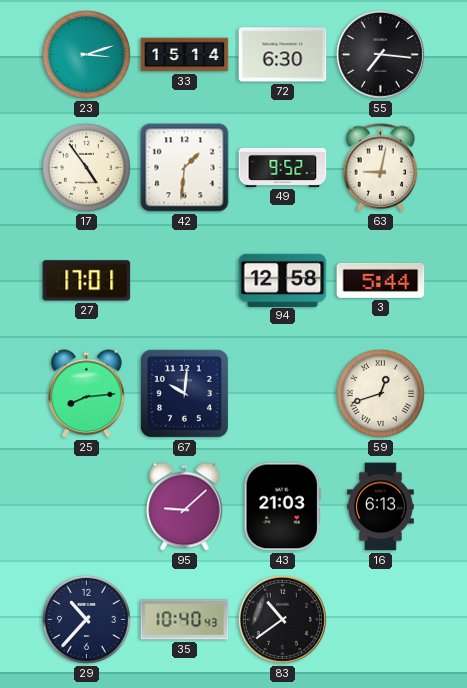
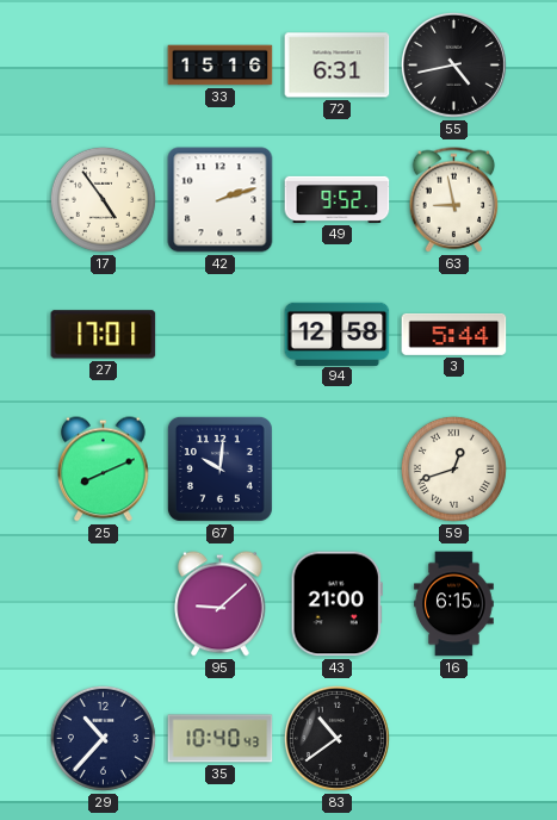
23: 3:12 -> none
33: 15:14 -> 15:16
72: 6:30 -> 6:31
55: 7:16 -> 4:43
42: 1:31 -> 2:12
63: 9:02 -> 8:58
25: 8:14 -> 8:11
43: 21:03 -> 21:00
16: 6:13 -> 6:15
